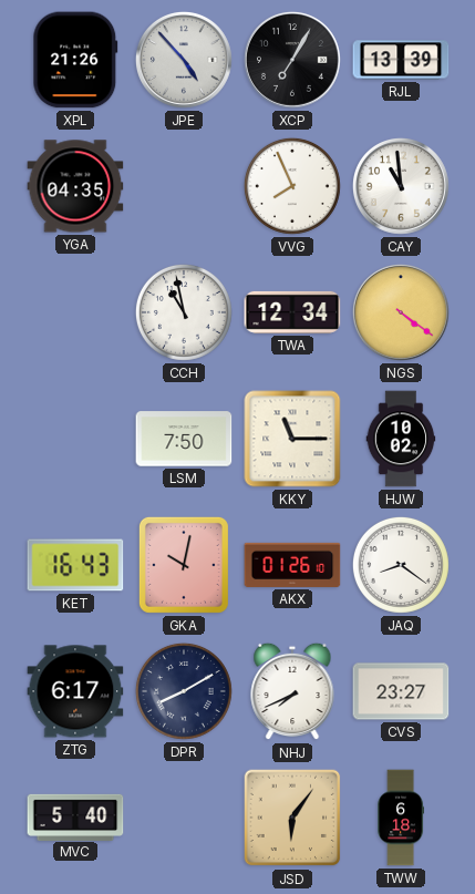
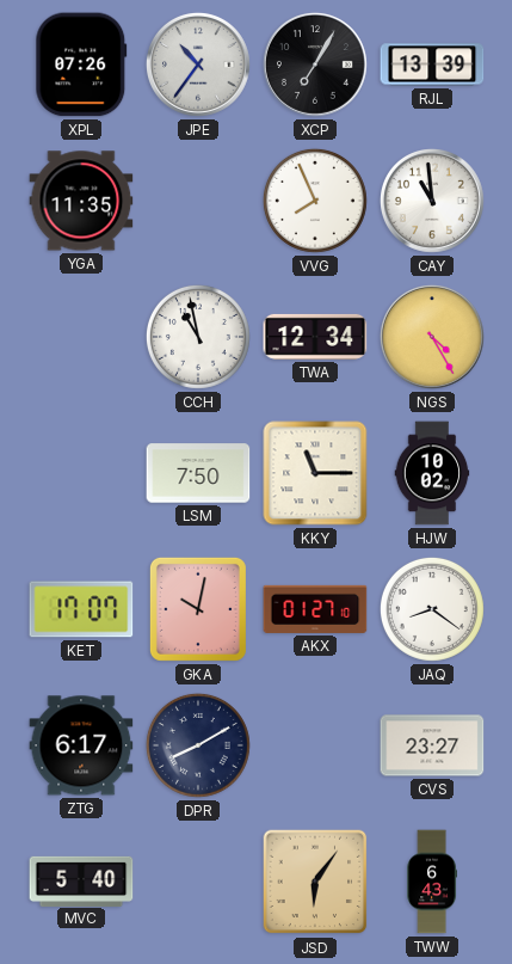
XPL: 21:26 -> 07:26
JPE: 4:53 -> 10:36
YGA: 04:35 -> 11:35
NGS: 4:21 -> 4:25
KET: 16:43 -> 17:07
AKX: 01:26 -> 01:27
NHJ: 7:41 -> none
TWW: 6:18 -> 6:43
